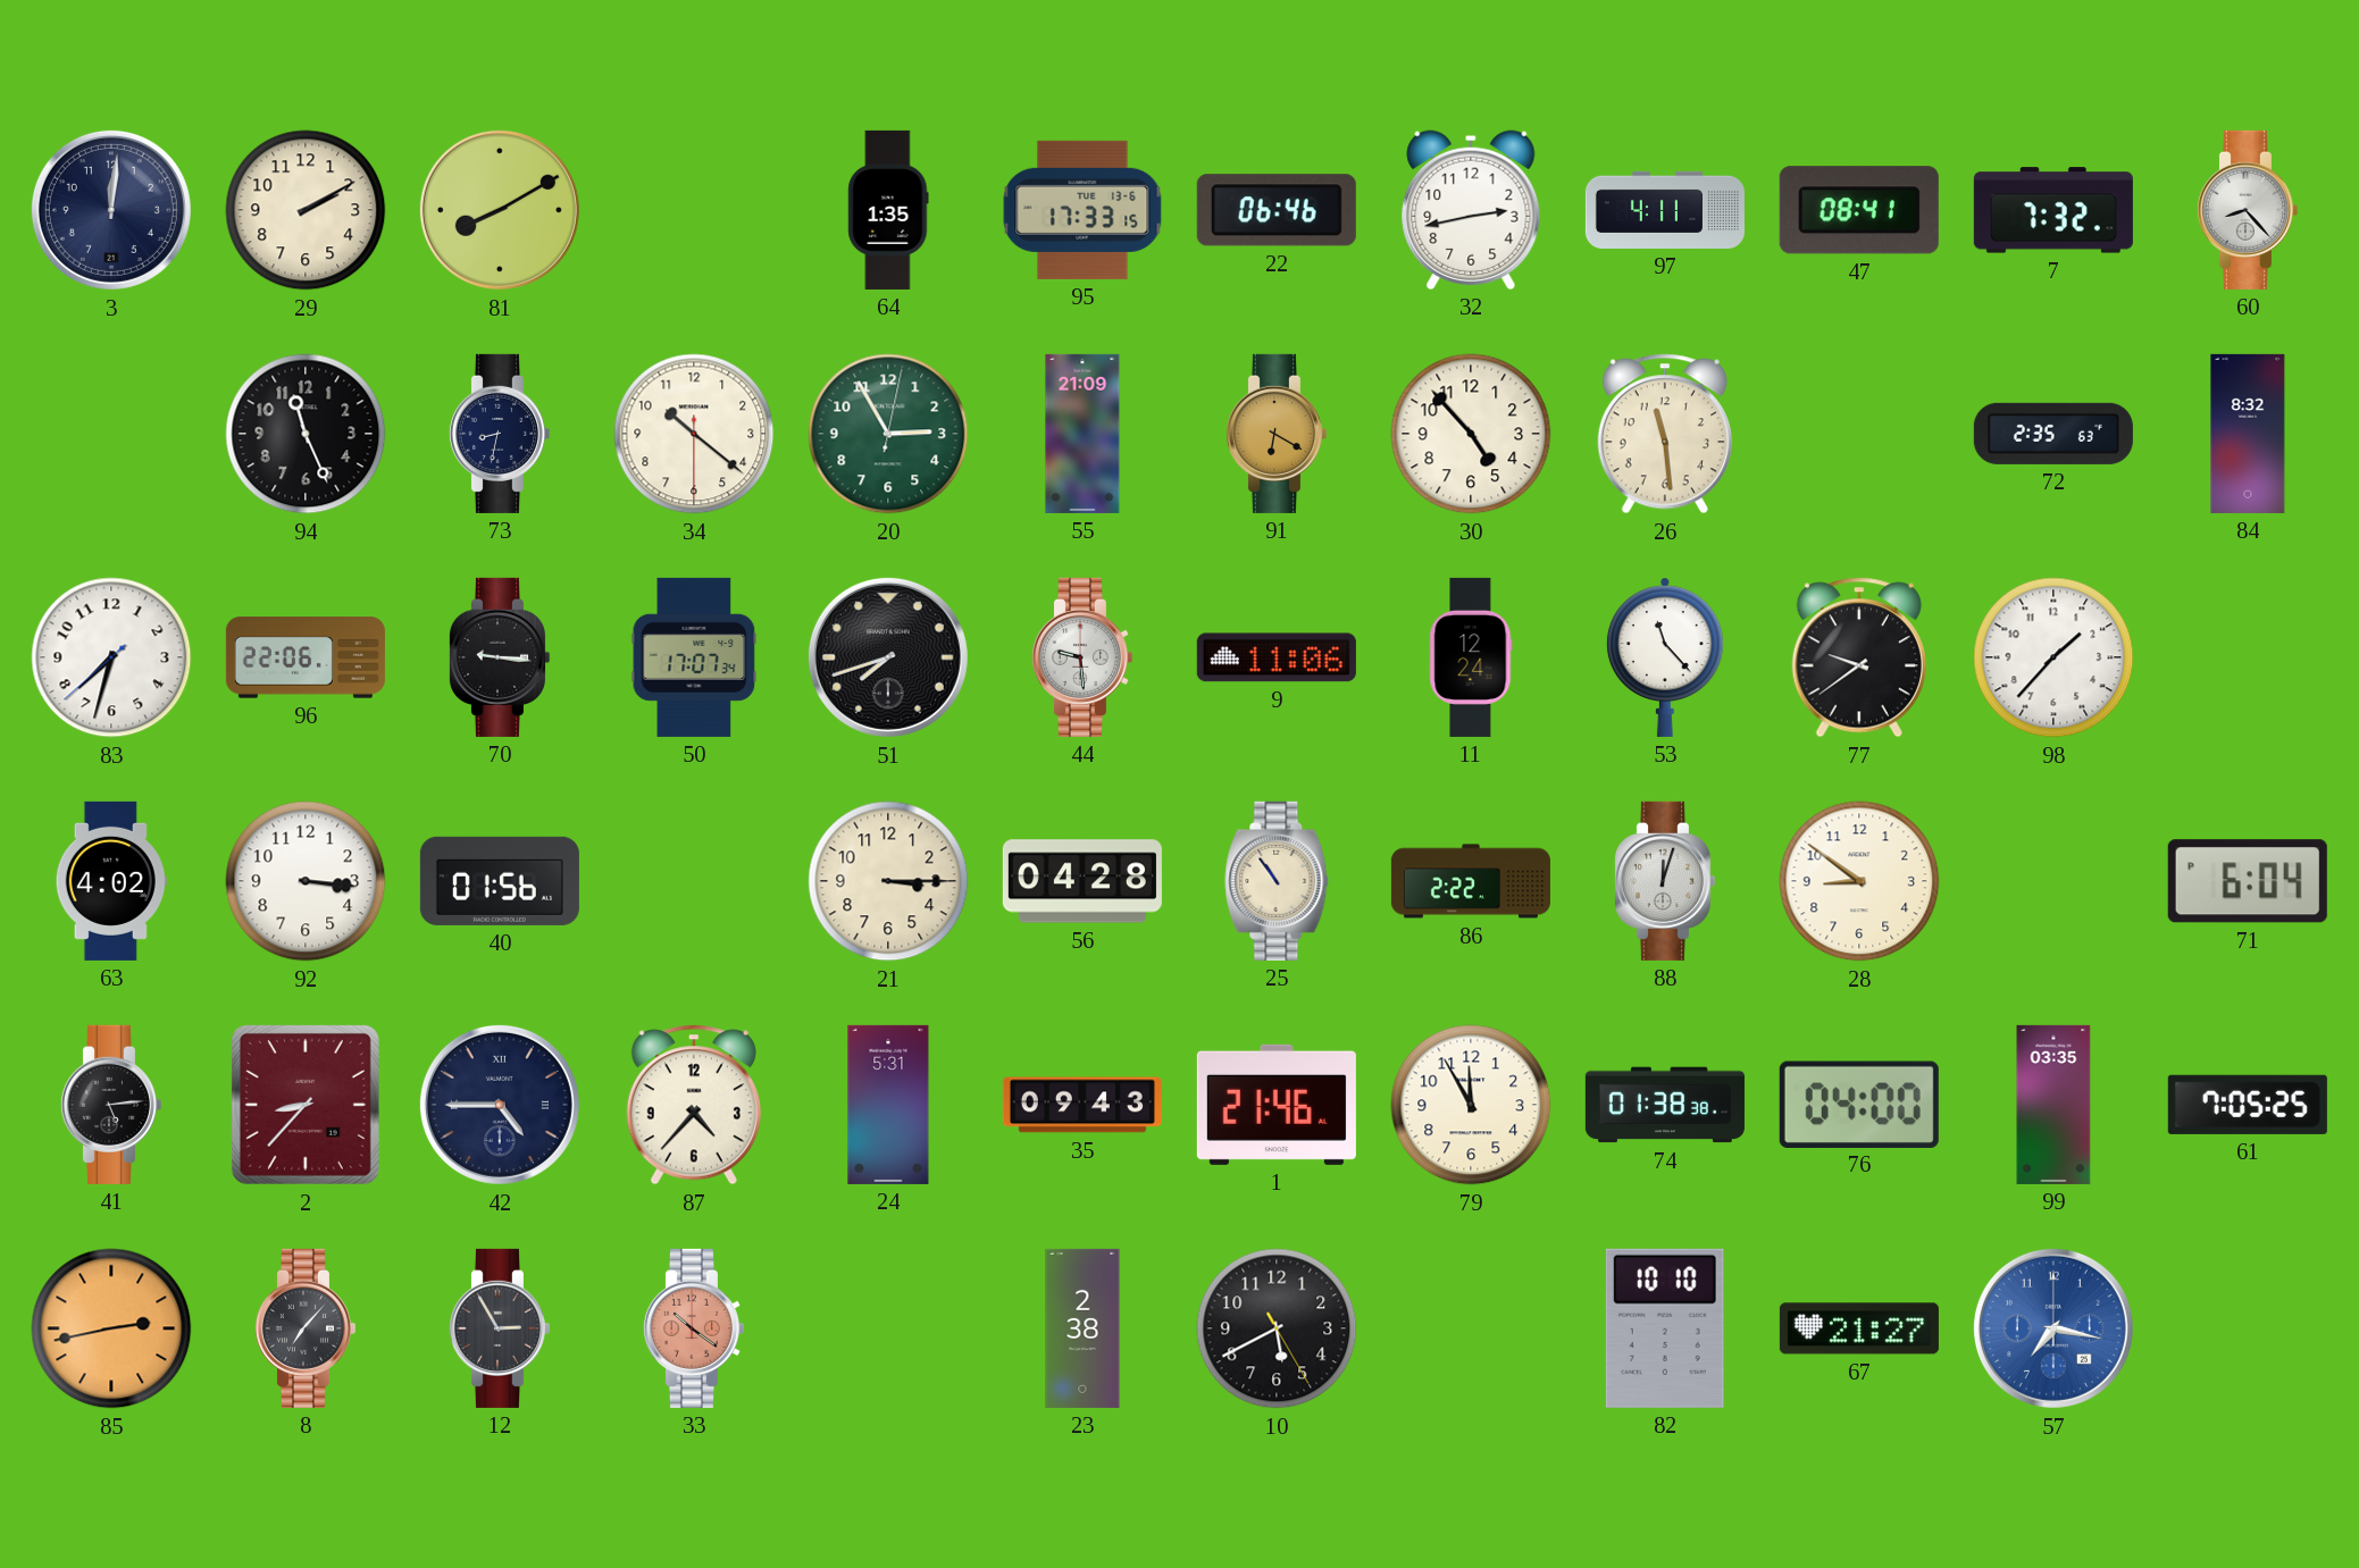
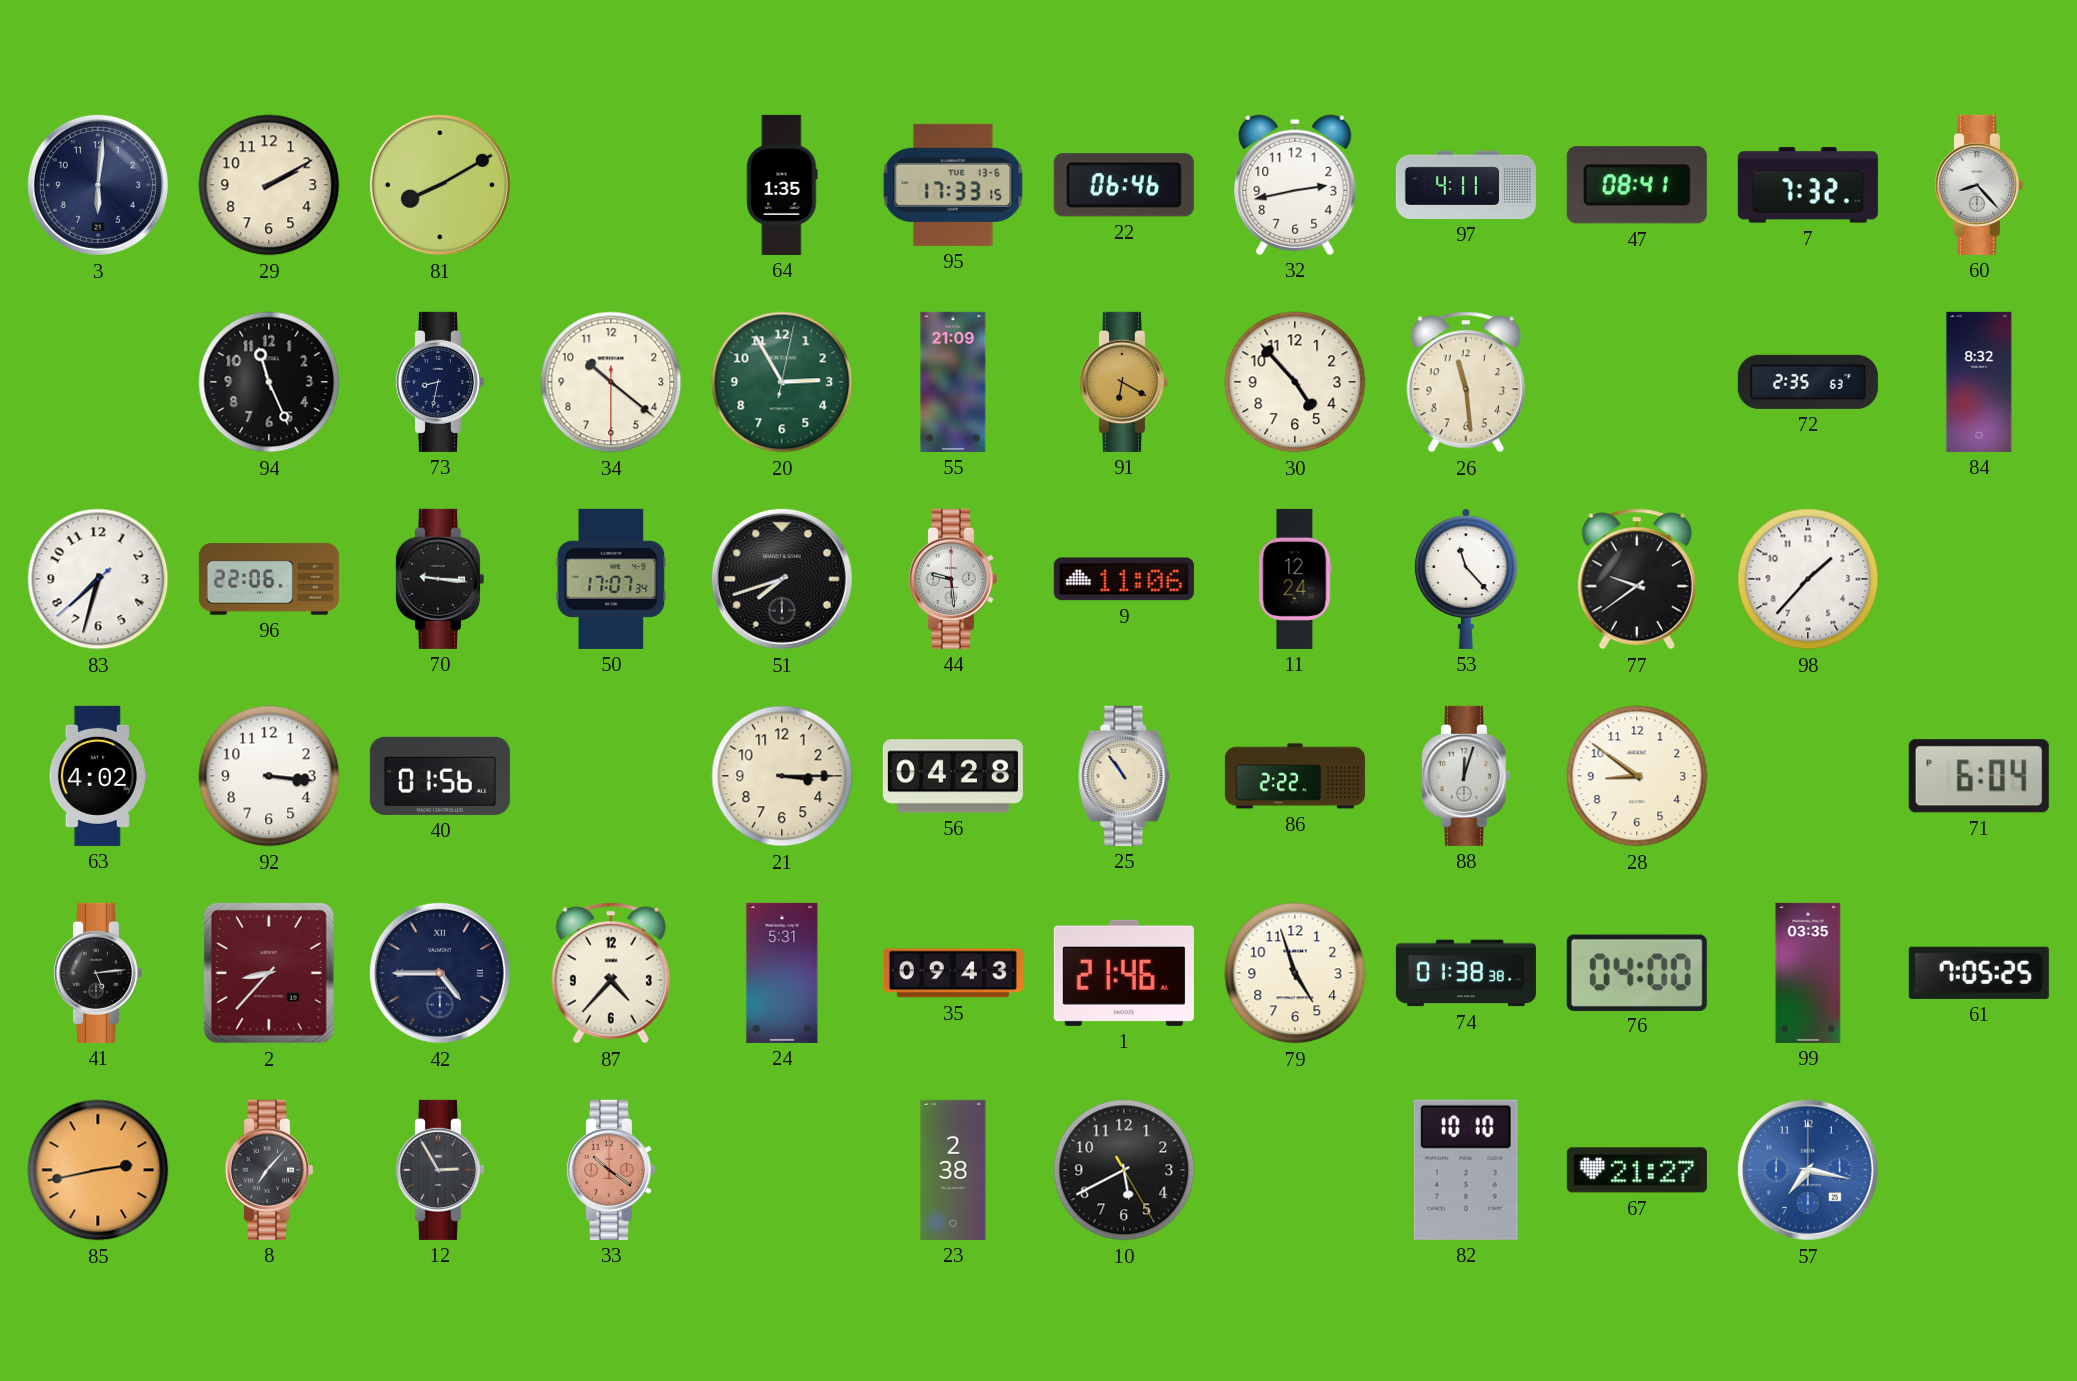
3: 12:01 -> 6:01
79: 11:55 -> 4:57
